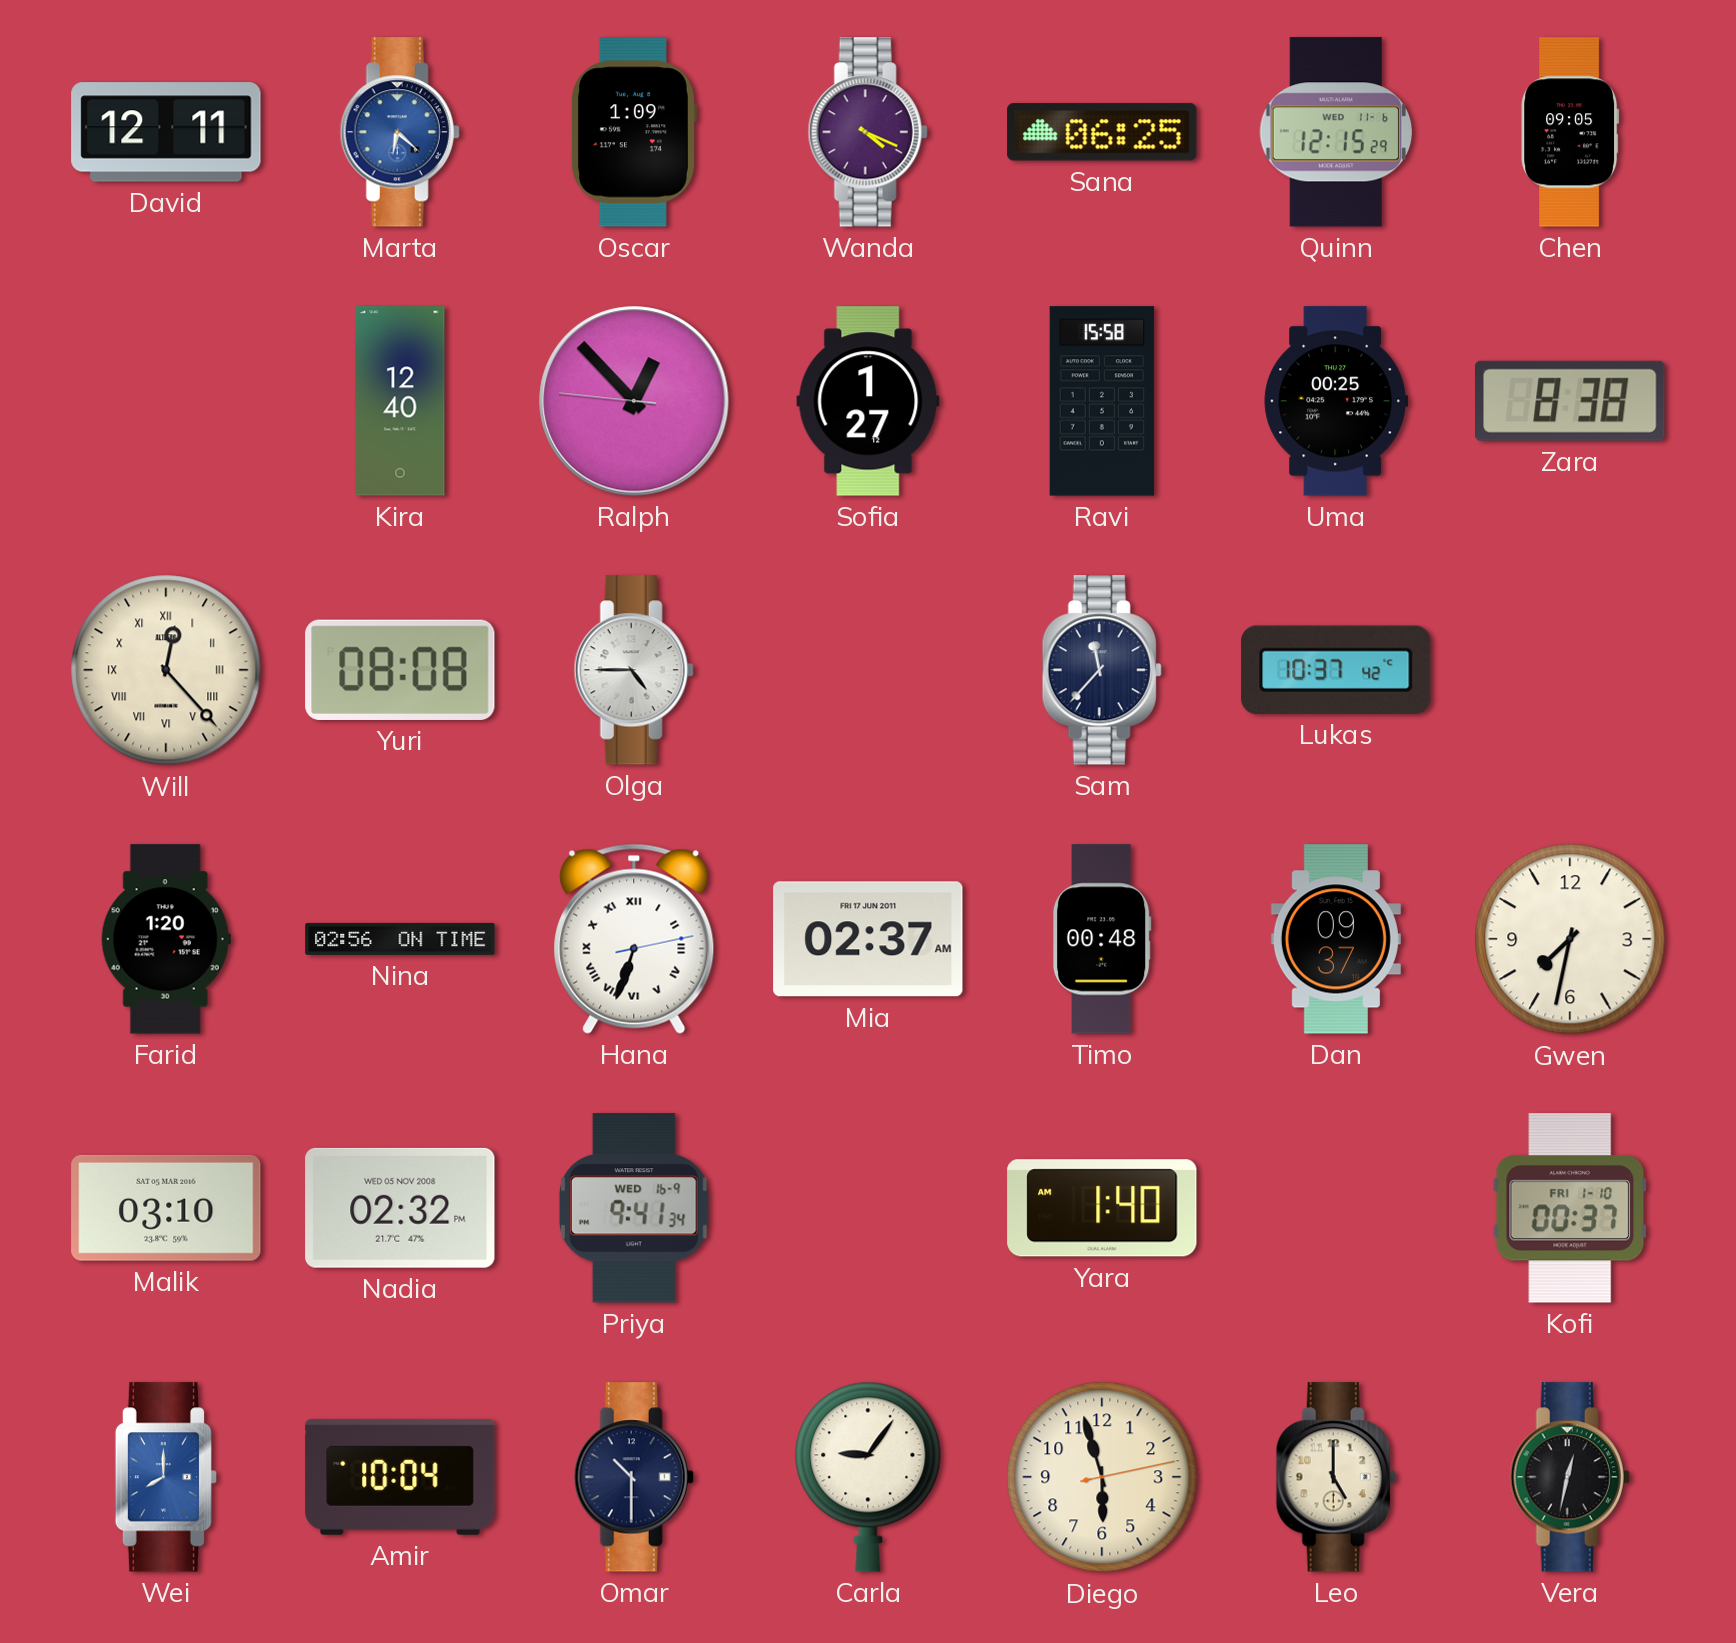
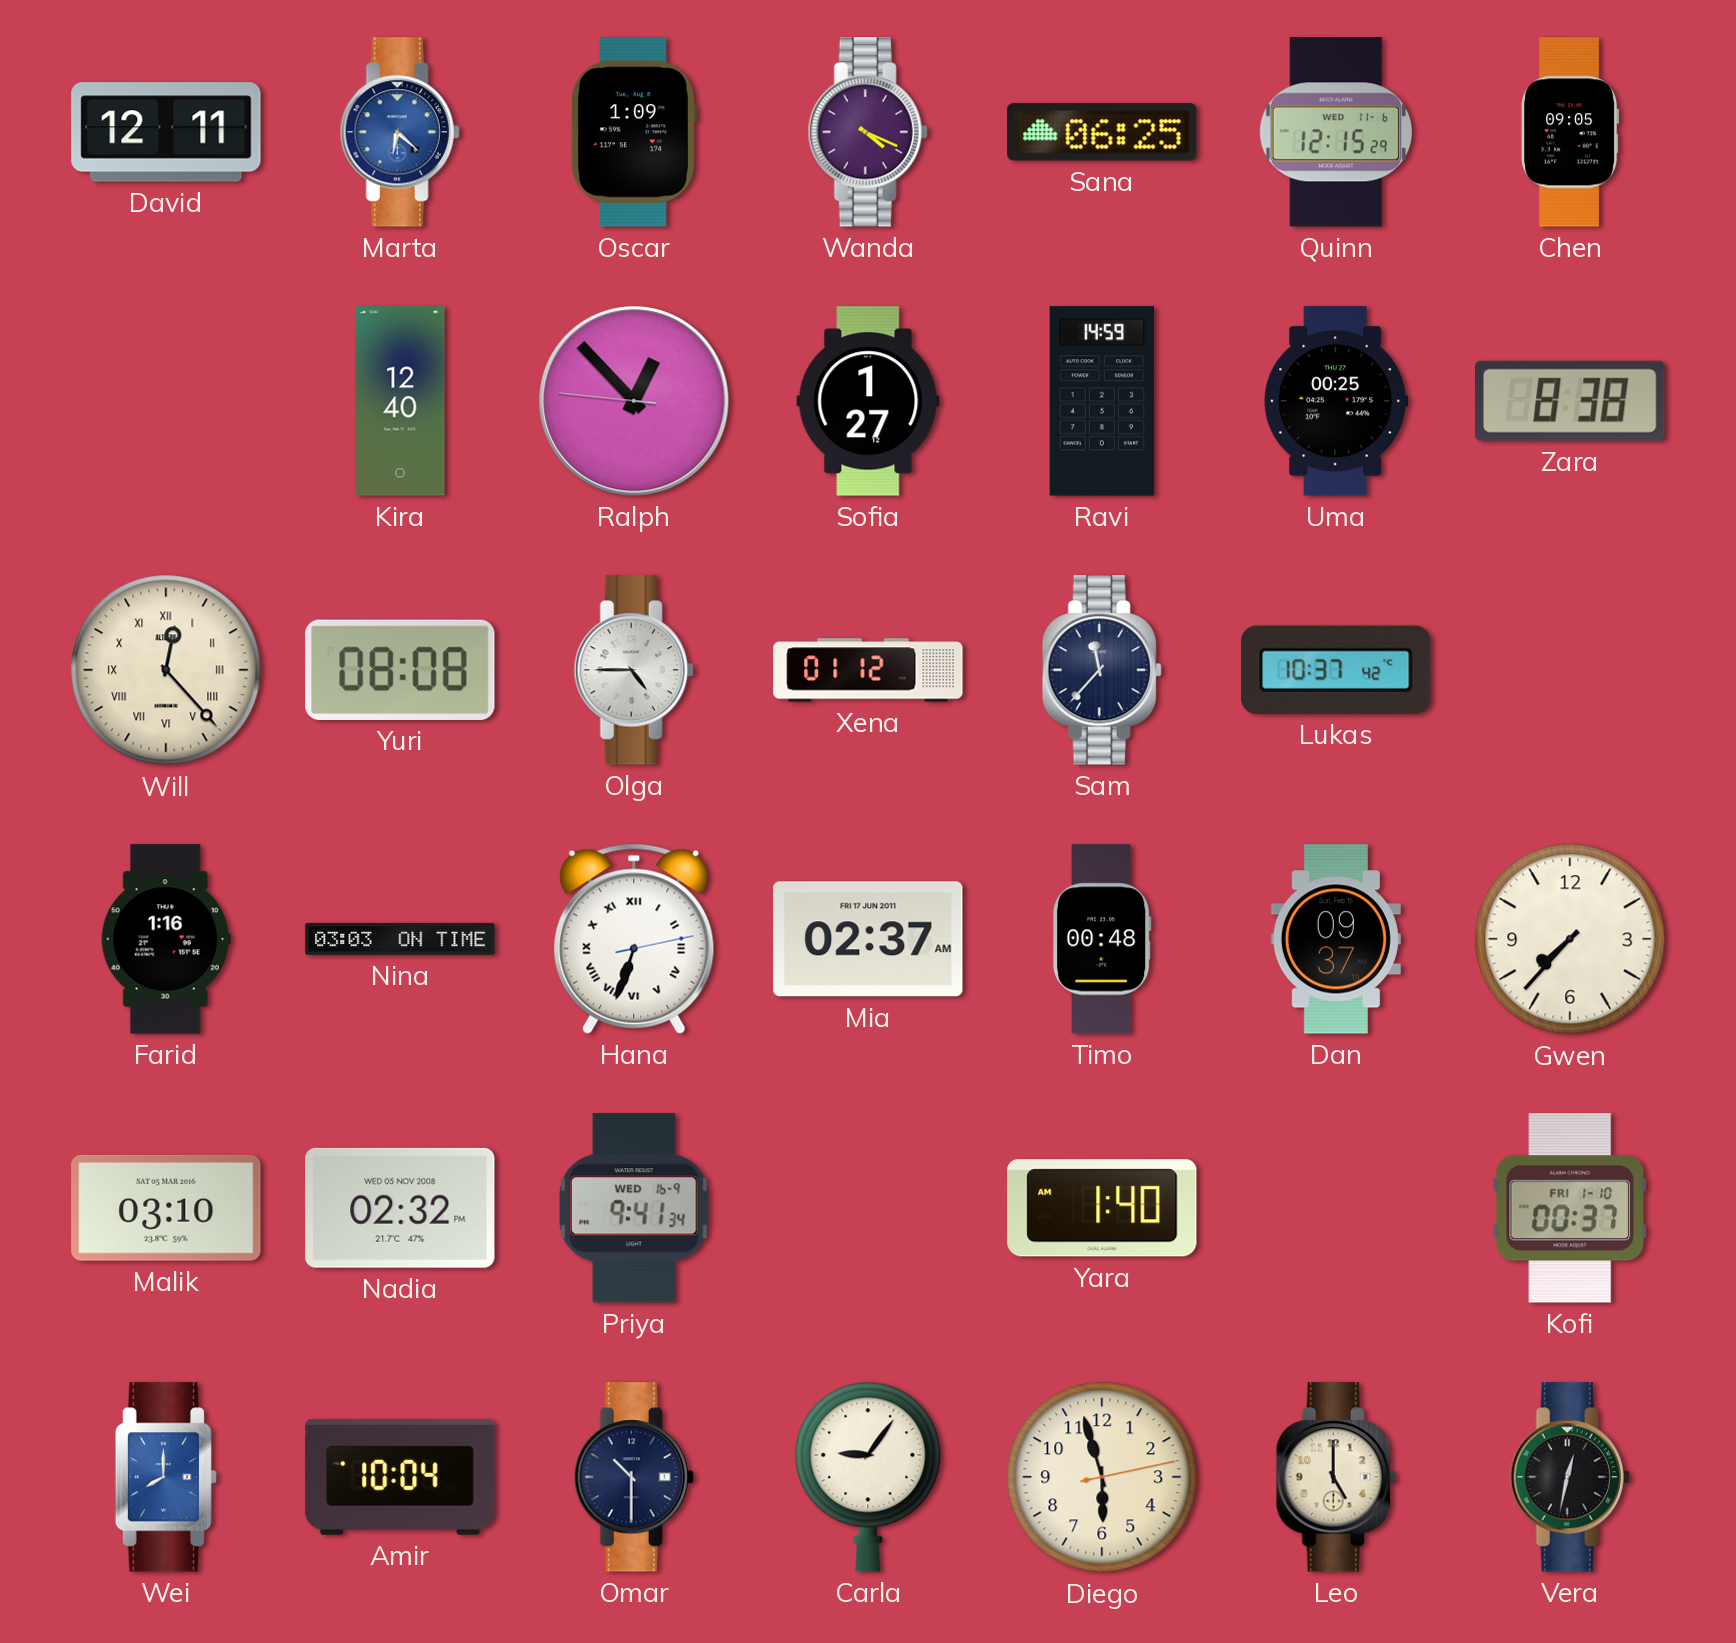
Ravi: 15:58 -> 14:59
Xena: none -> 01:12
Farid: 1:20 -> 1:16
Nina: 02:56 -> 03:03
Gwen: 7:32 -> 7:37
